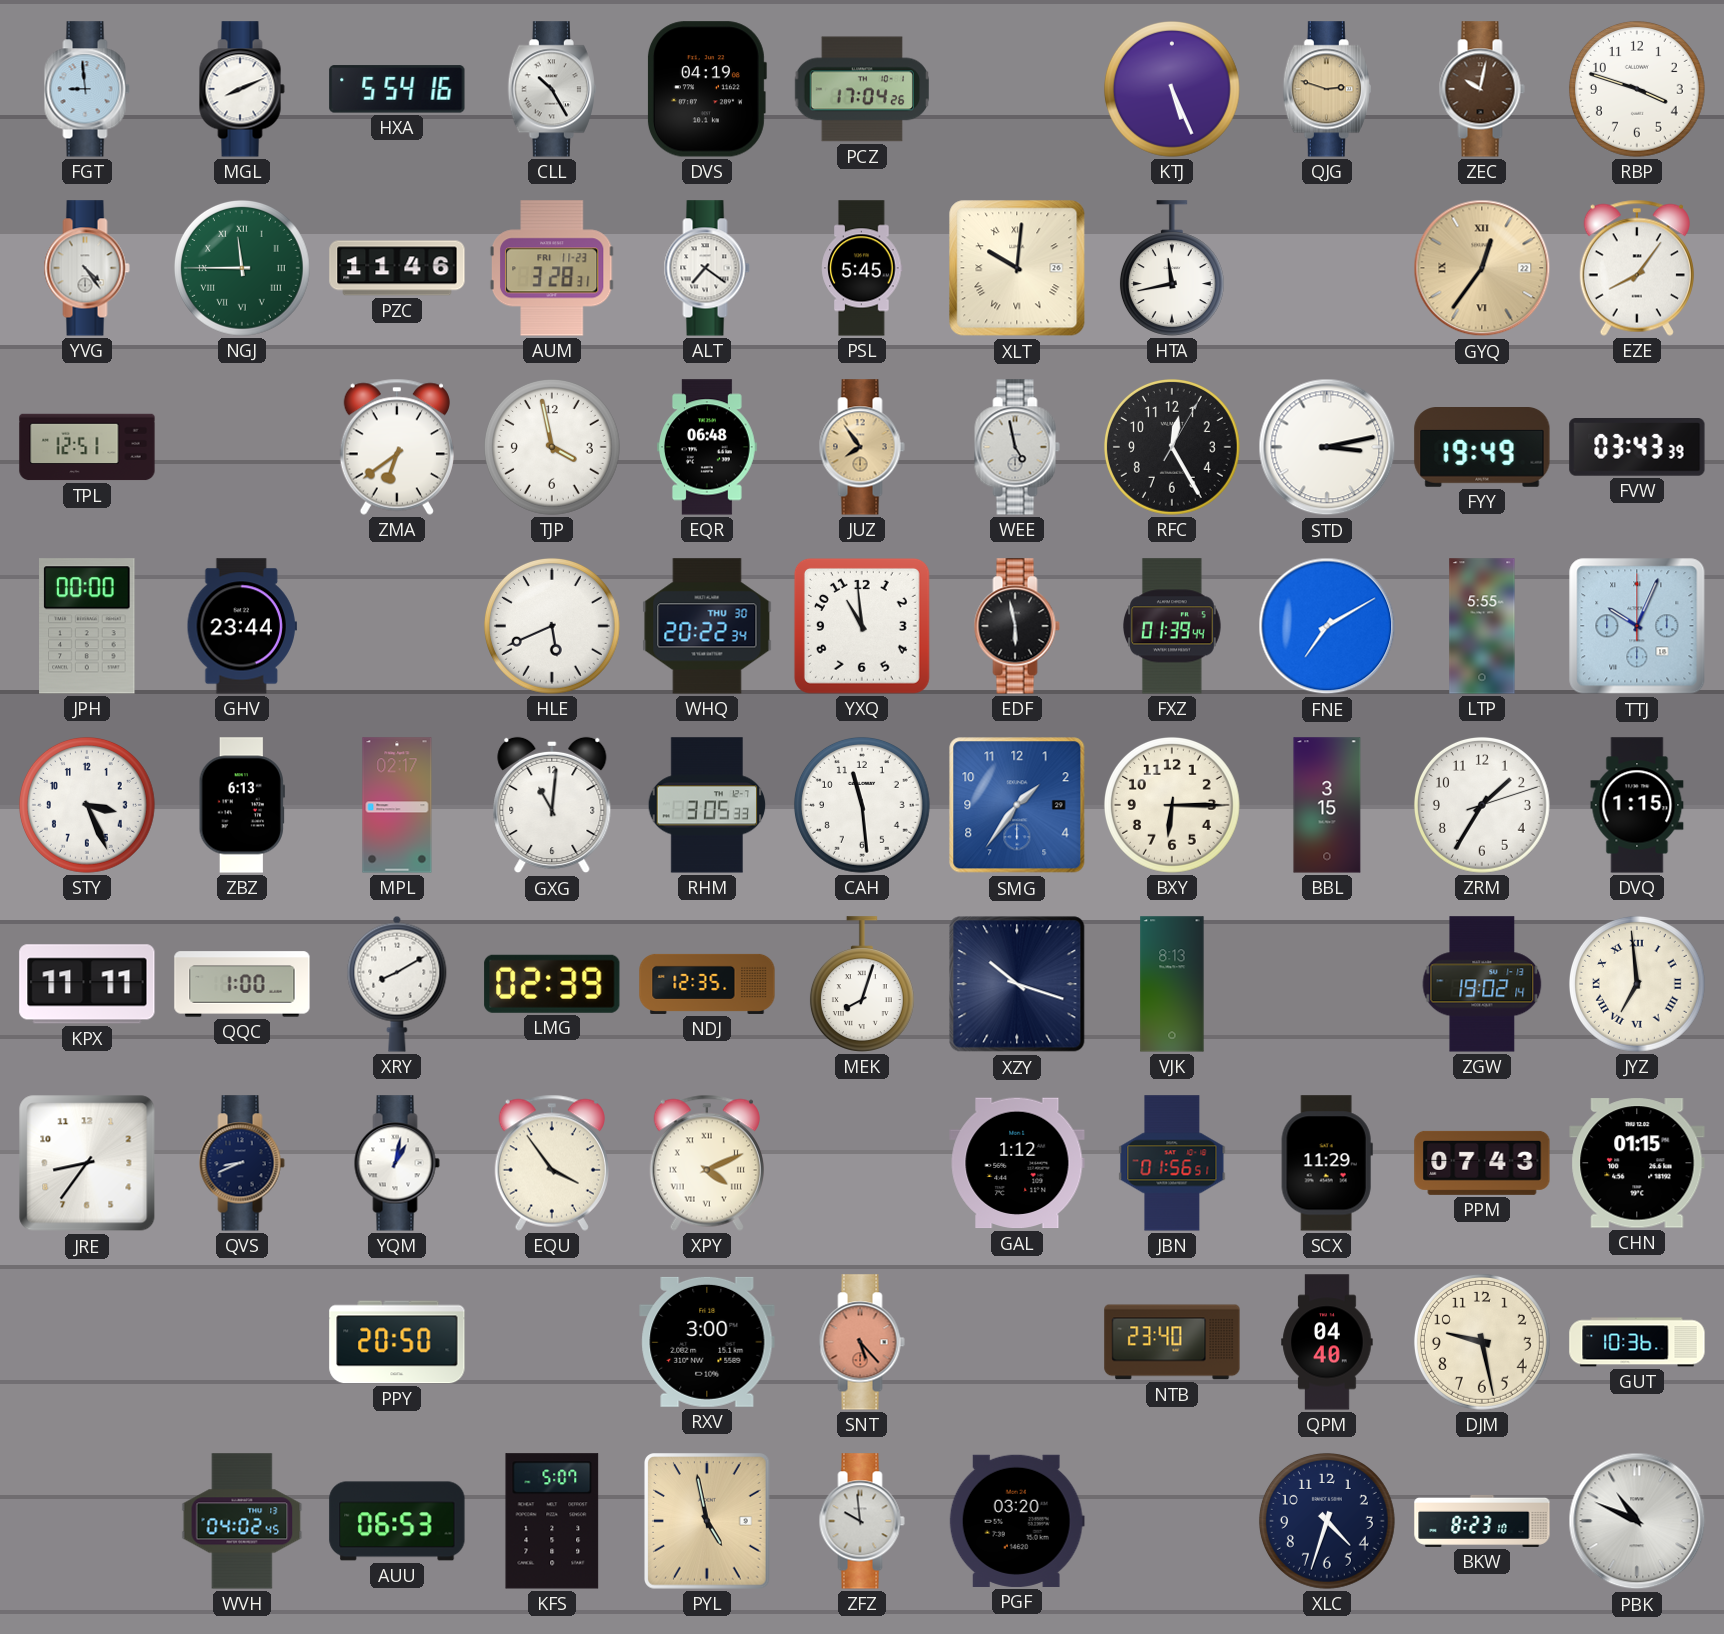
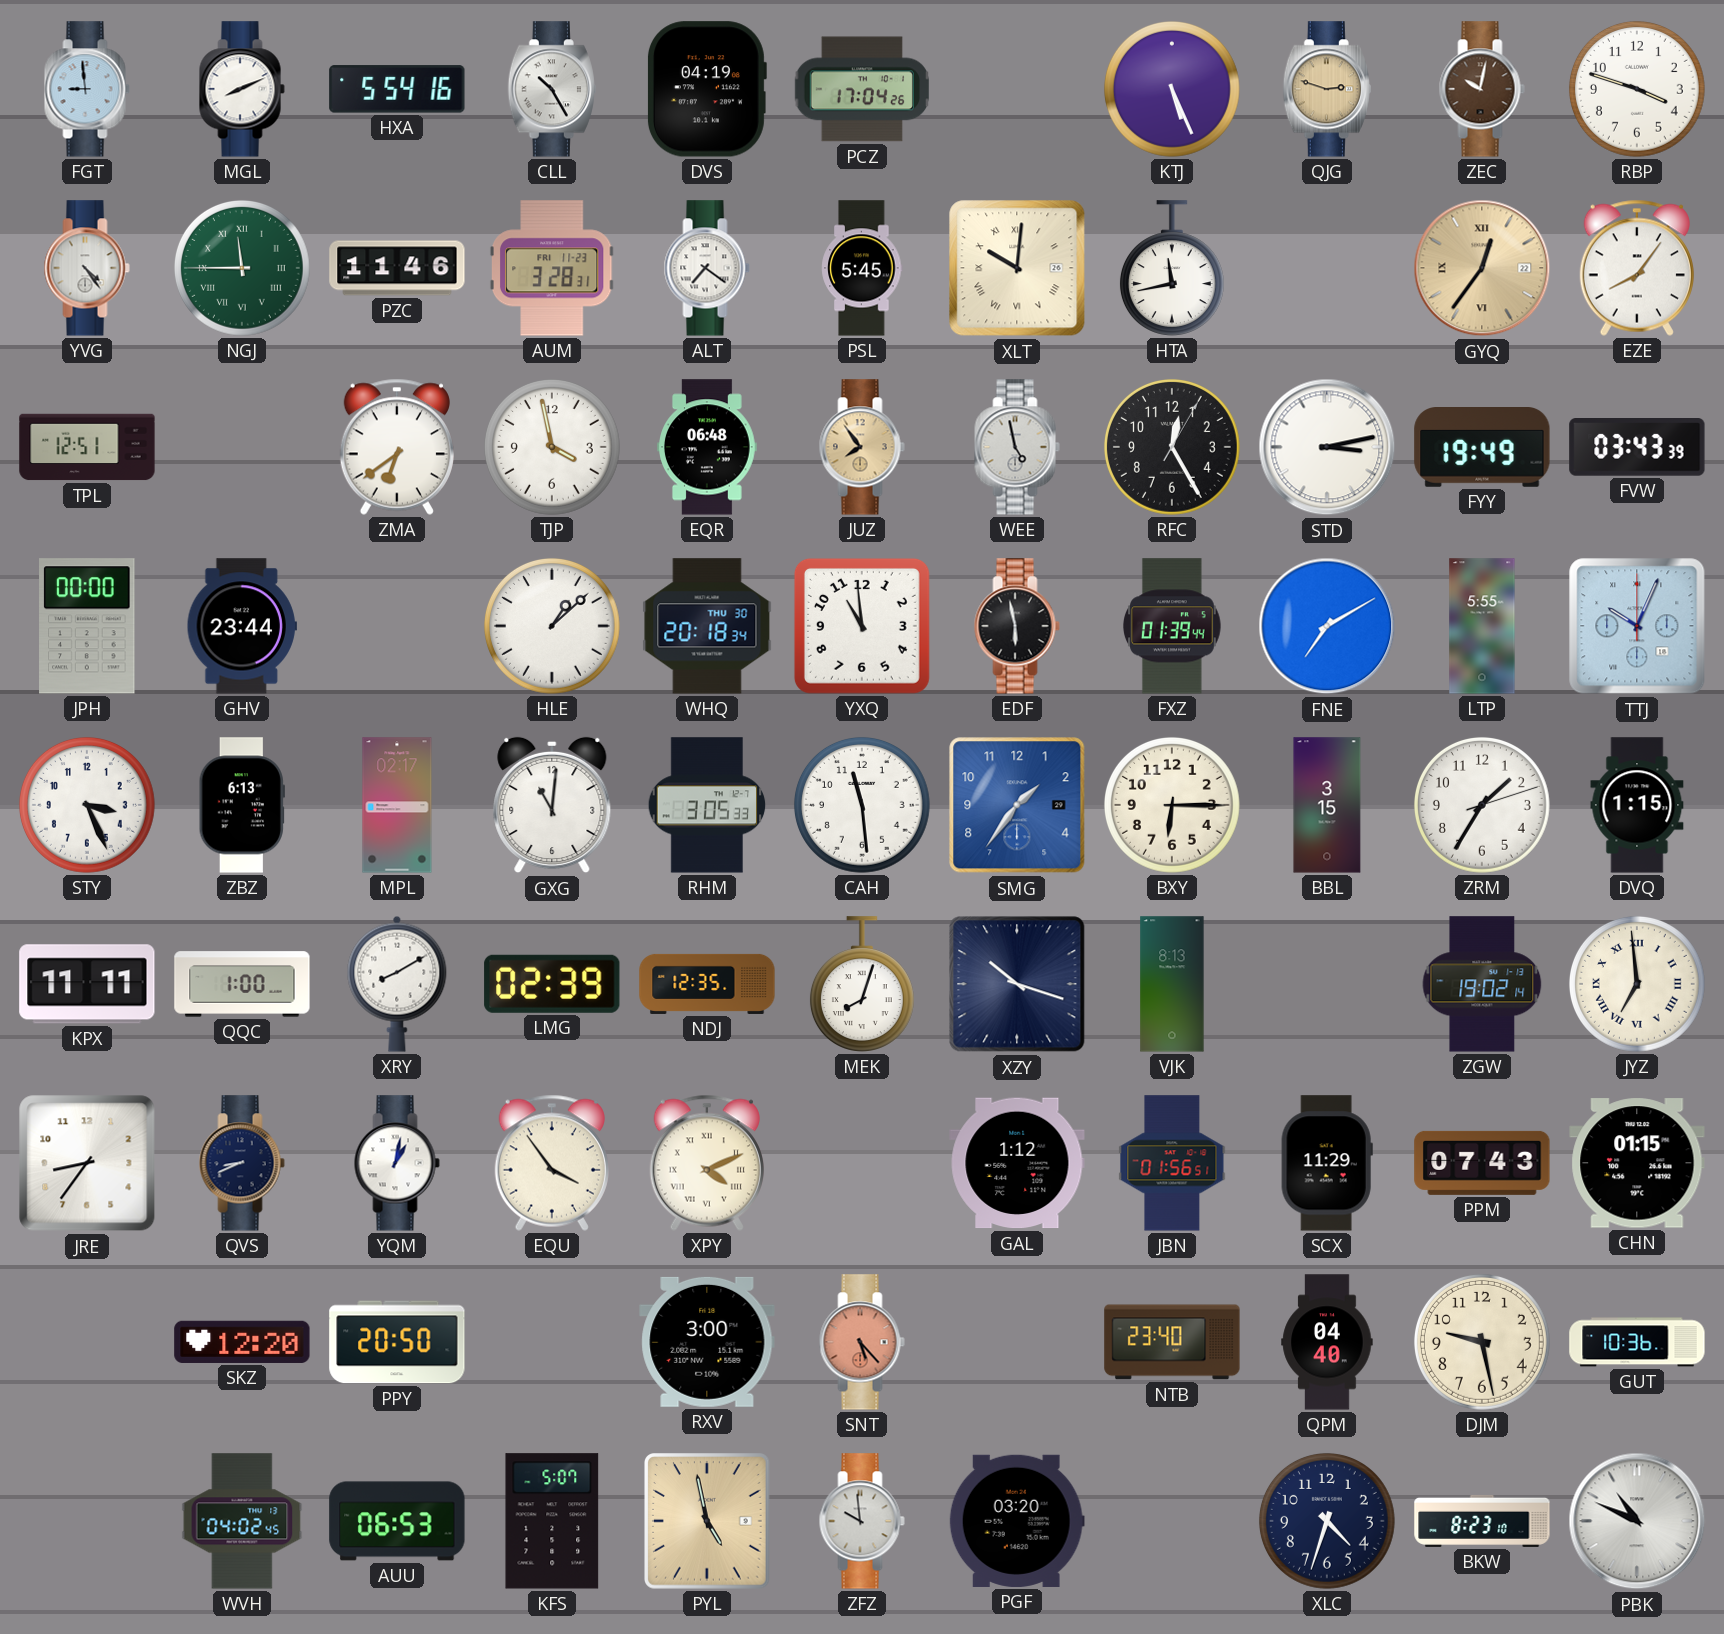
HLE: 5:41 -> 1:08
WHQ: 20:22 -> 20:18
SKZ: none -> 12:20
